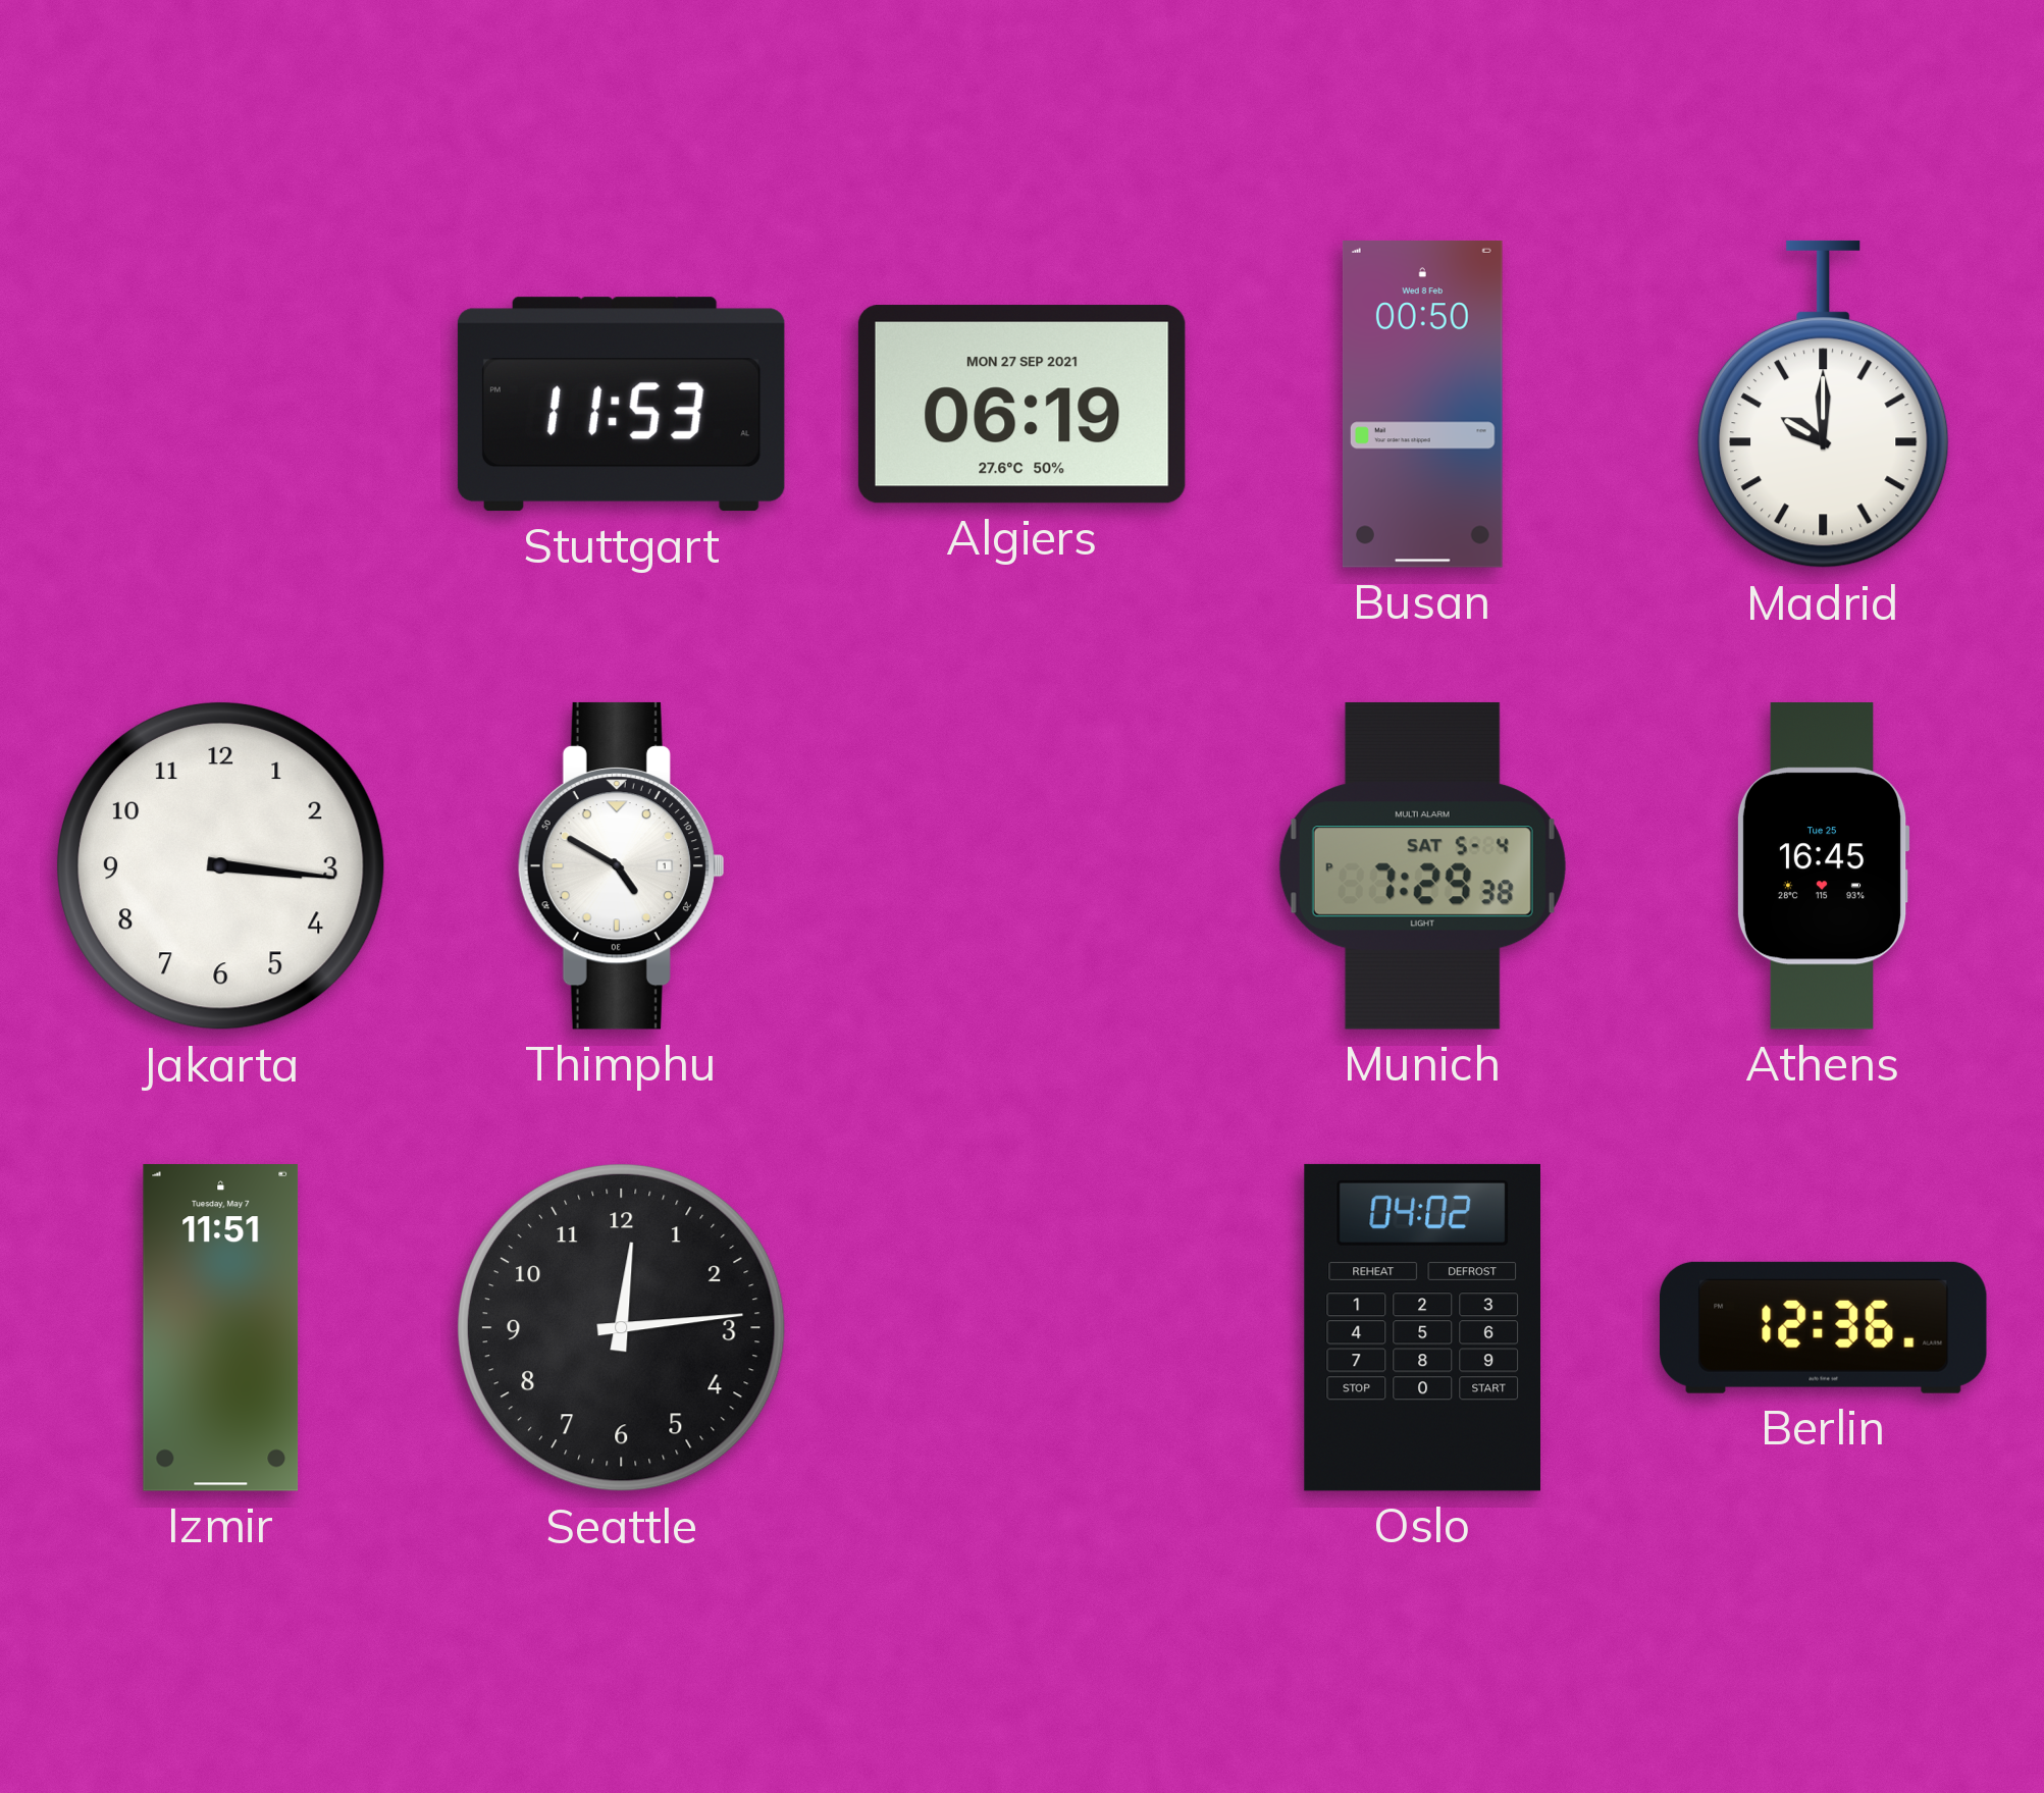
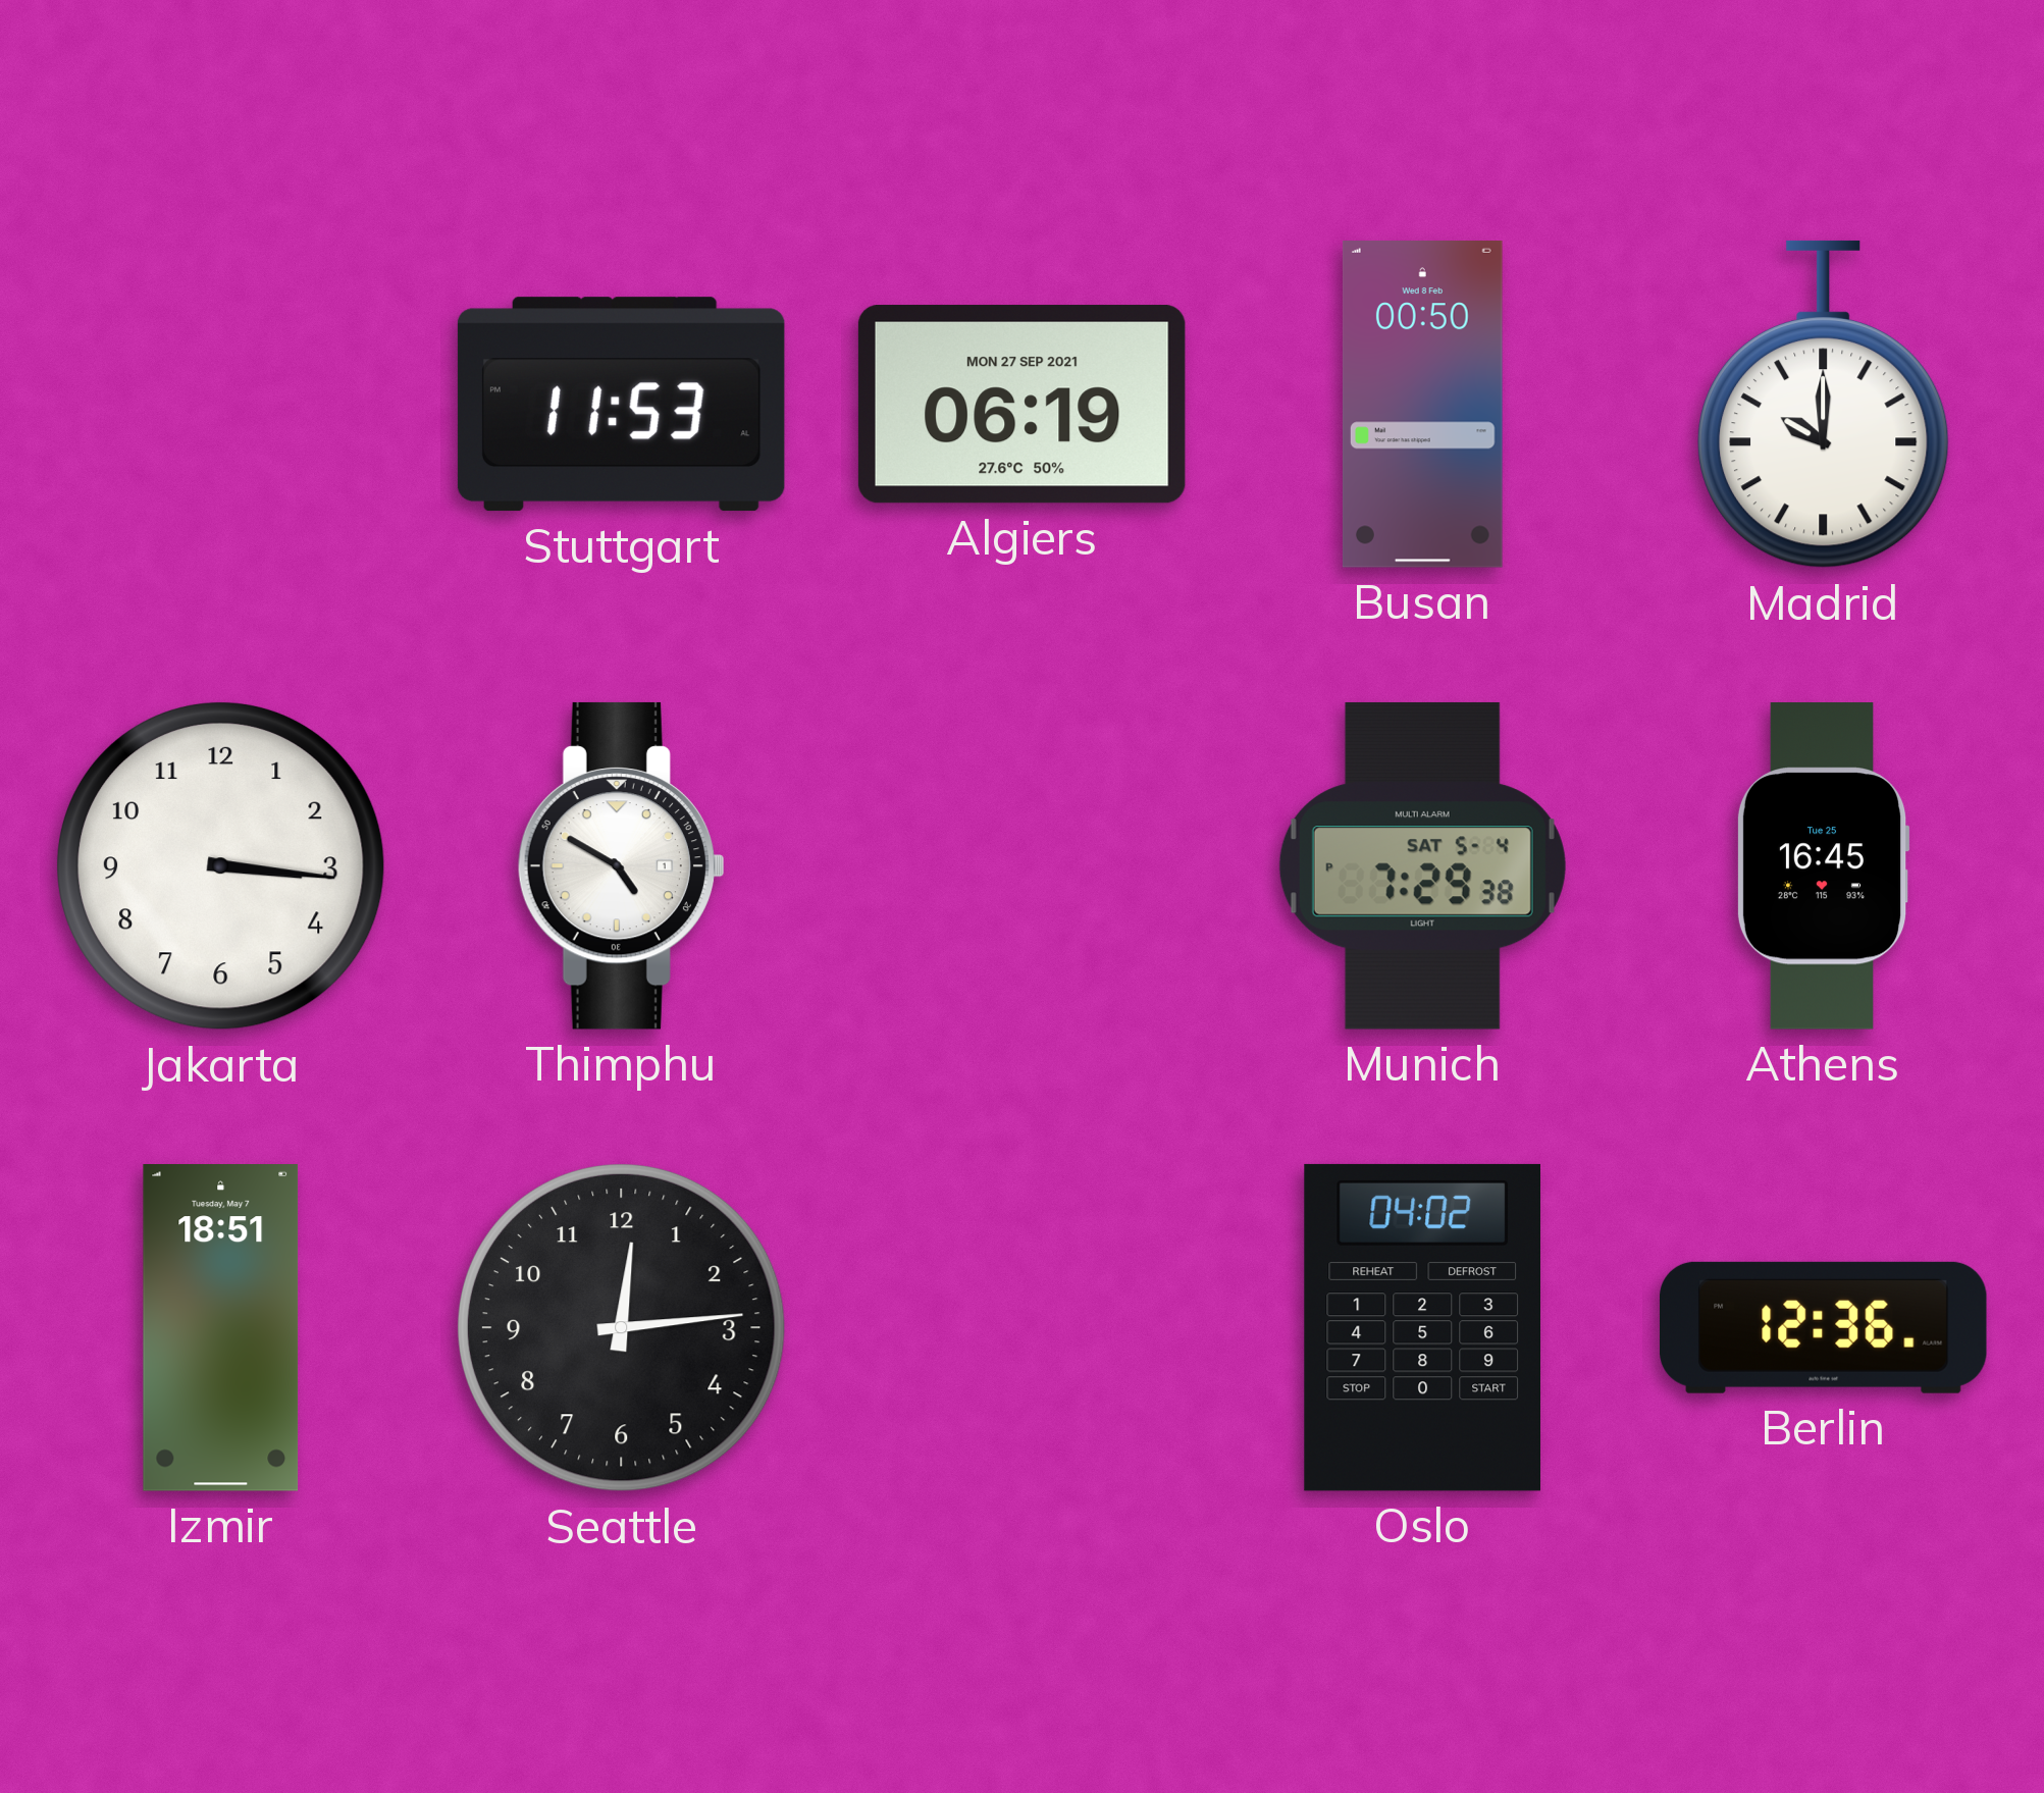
Izmir: 11:51 -> 18:51
